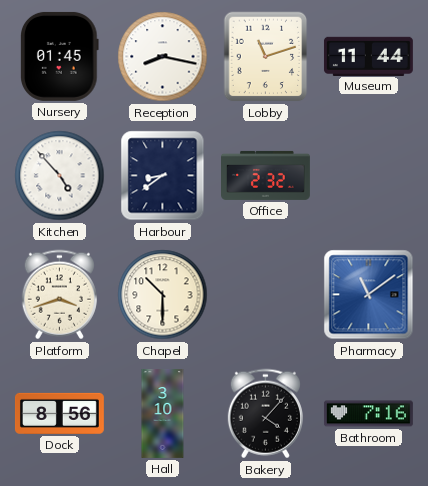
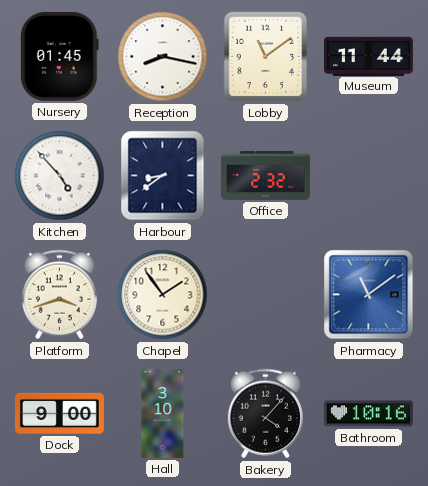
Lobby: 11:12 -> 11:09
Chapel: 10:30 -> 1:54
Dock: 8:56 -> 9:00
Bathroom: 7:16 -> 10:16
